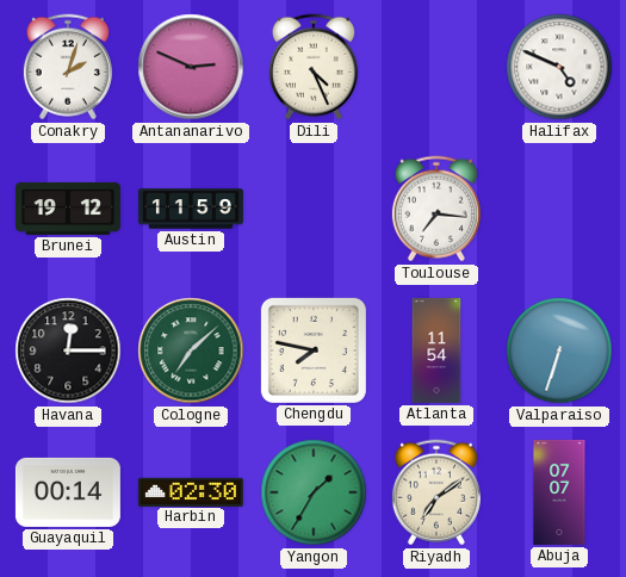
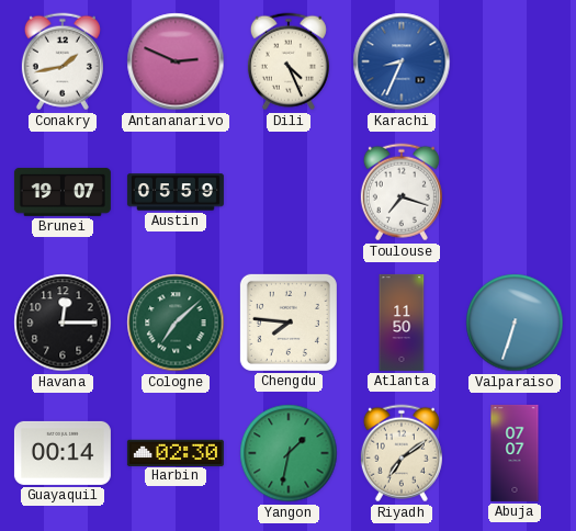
Conakry: 2:03 -> 1:43
Karachi: none -> 8:34
Halifax: 4:49 -> none
Brunei: 19:12 -> 19:07
Austin: 11:59 -> 05:59
Toulouse: 7:16 -> 7:18
Chengdu: 7:47 -> 7:46
Atlanta: 11:54 -> 11:50
Yangon: 1:35 -> 1:32
